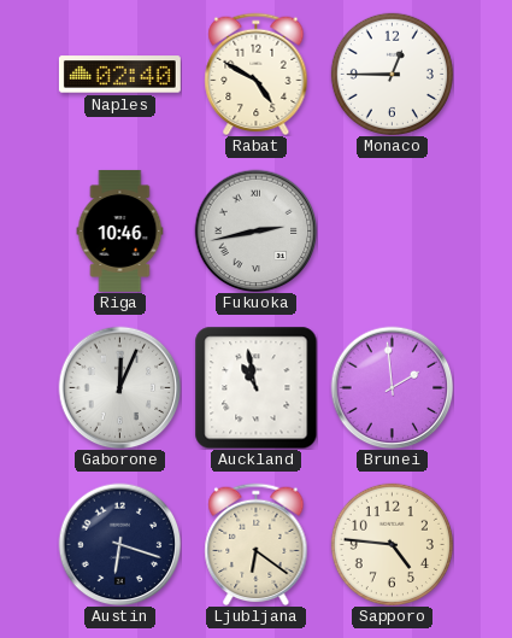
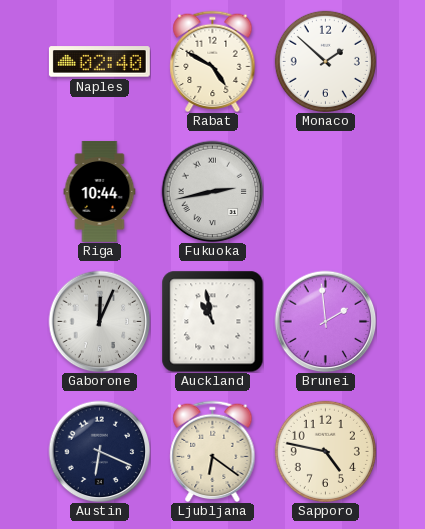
Monaco: 12:45 -> 1:52
Riga: 10:46 -> 10:44
Austin: 6:18 -> 6:19
Sapporo: 4:46 -> 4:47
